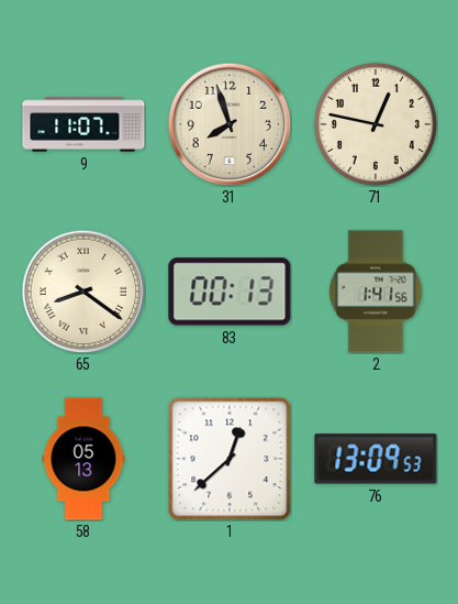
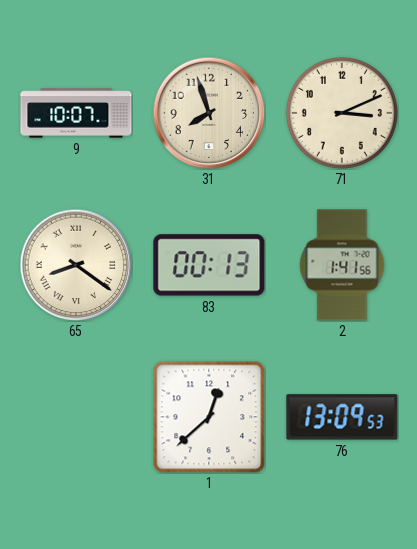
9: 11:07 -> 10:07
71: 12:47 -> 3:11
58: 05:13 -> none
